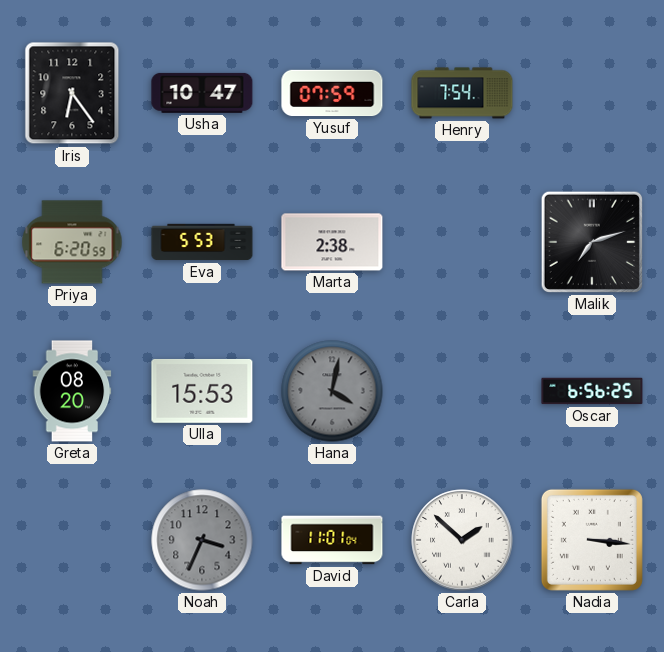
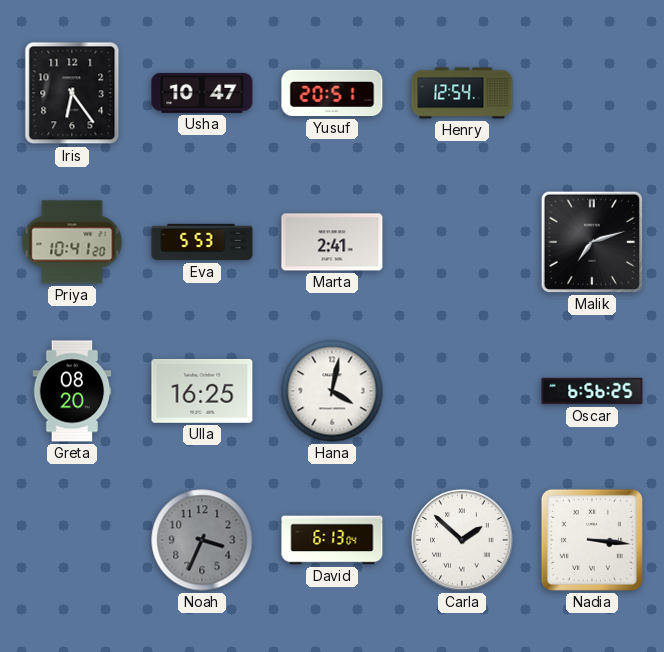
Yusuf: 07:59 -> 20:51
Henry: 7:54 -> 12:54
Priya: 6:20 -> 10:41
Marta: 2:38 -> 2:41
Ulla: 15:53 -> 16:25
Hana dial: grey -> white
David: 11:01 -> 6:13
